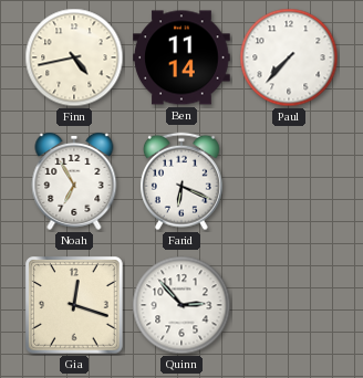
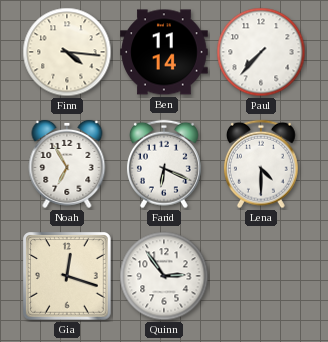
Finn: 4:43 -> 4:16
Lena: none -> 4:30
Quinn: 2:53 -> 2:54
